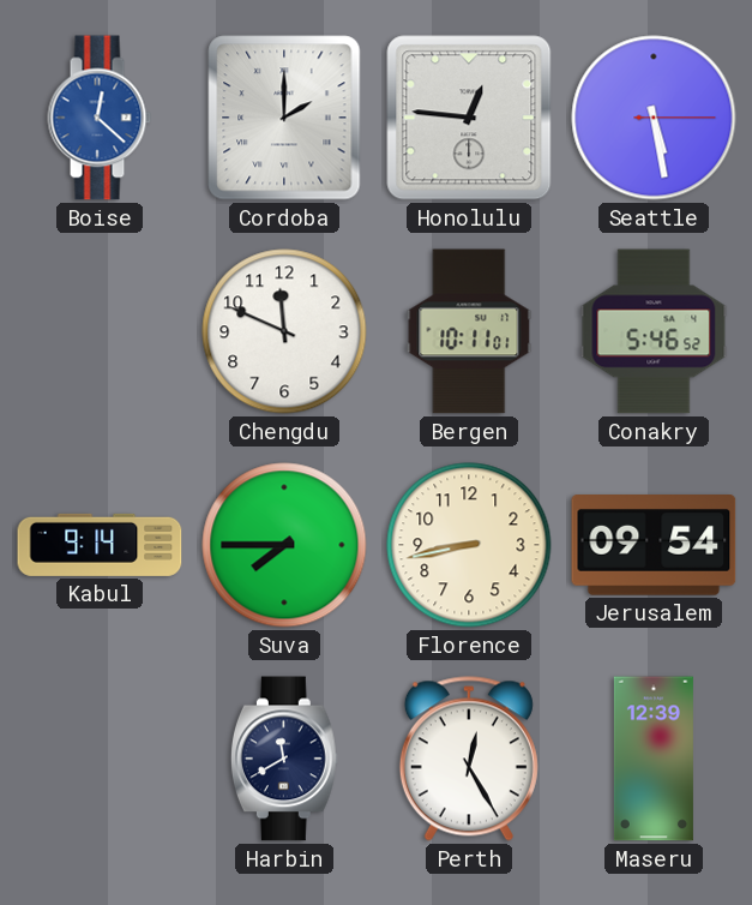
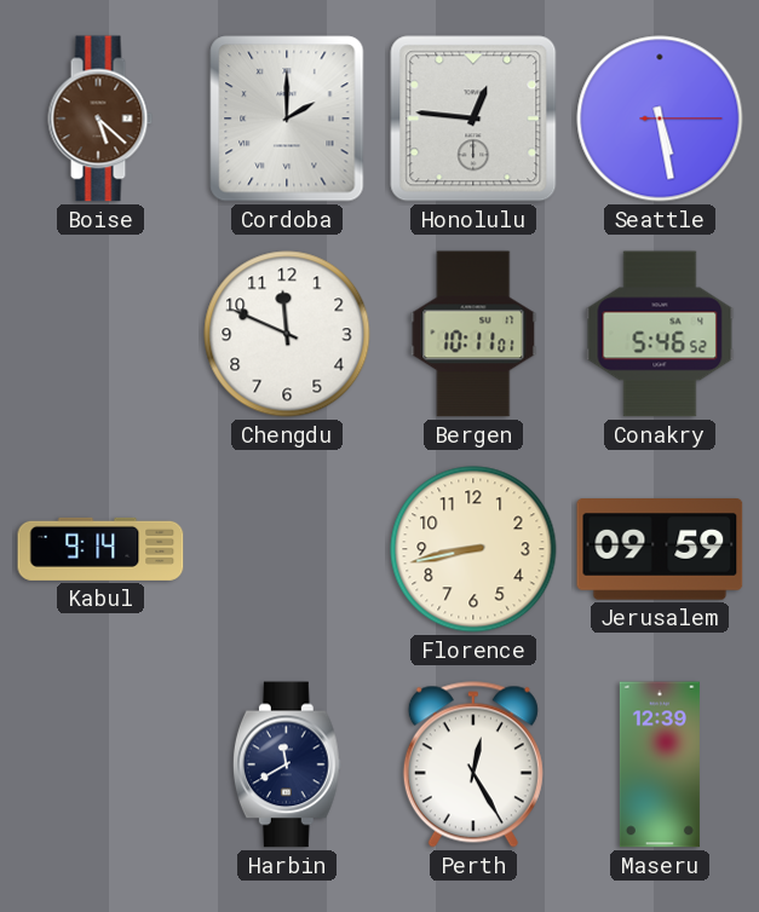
Boise: 12:22 -> 5:22
Boise dial: blue -> brown
Suva: 7:45 -> none
Jerusalem: 09:54 -> 09:59
